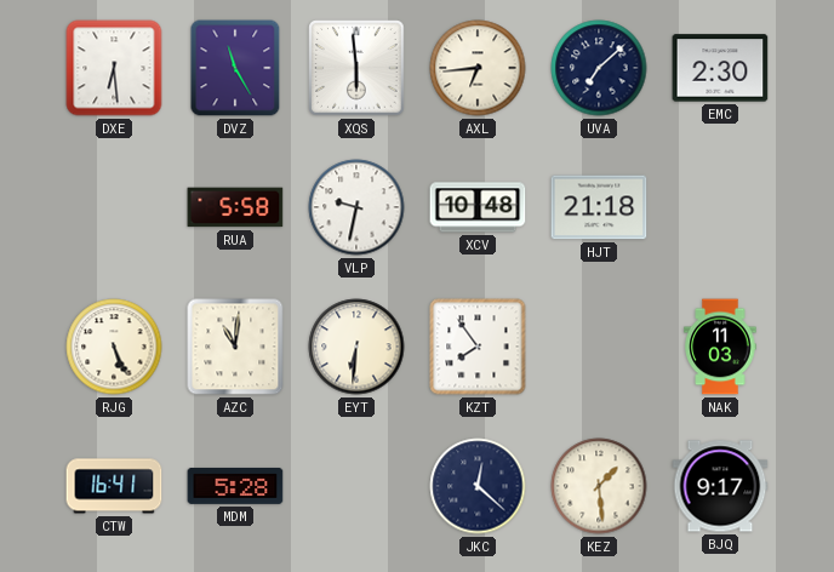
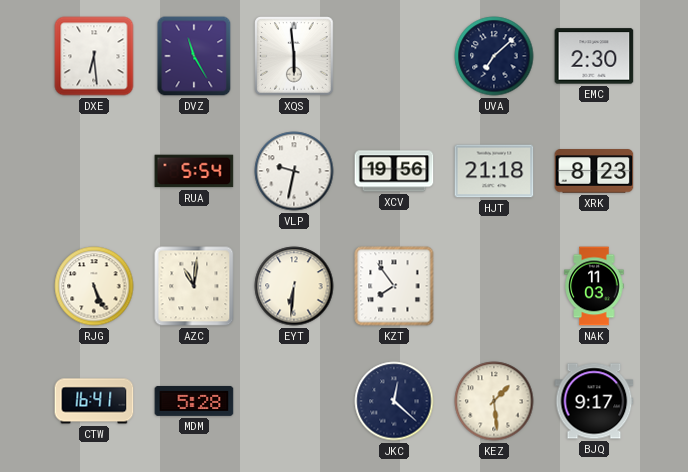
AXL: 6:44 -> none
RUA: 5:58 -> 5:54
XCV: 10:48 -> 19:56
XRK: none -> 8:23
